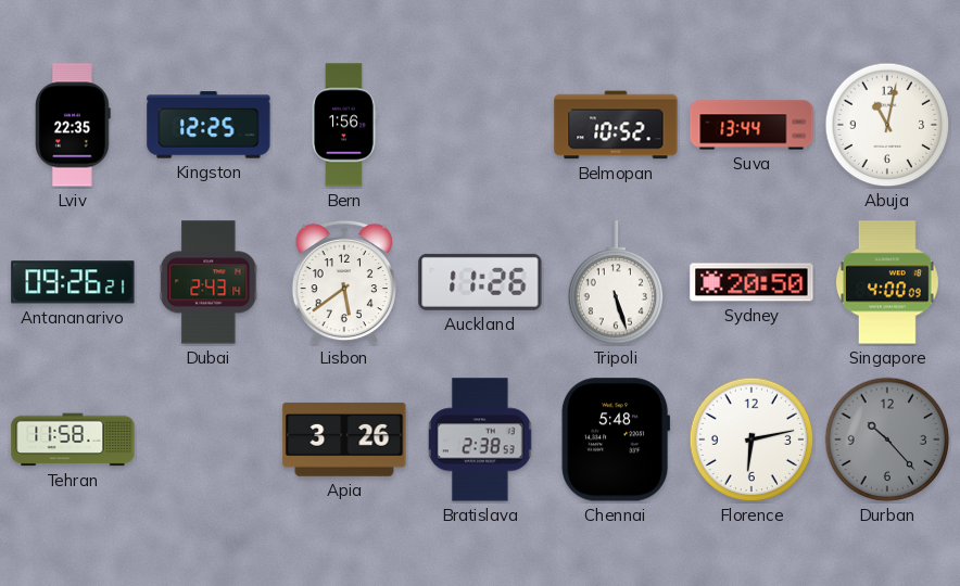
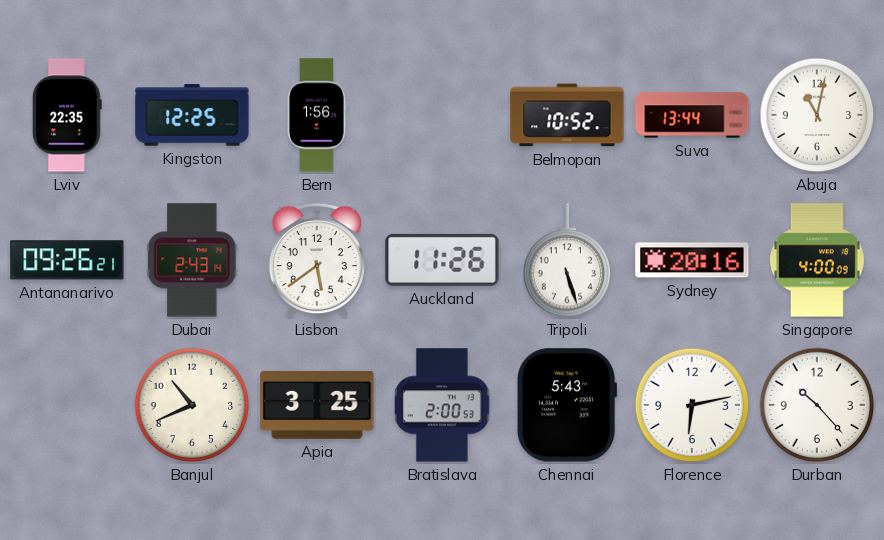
Sydney: 20:50 -> 20:16
Tehran: 11:58 -> none
Banjul: none -> 10:41
Apia: 3:26 -> 3:25
Bratislava: 2:38 -> 2:00
Chennai: 5:48 -> 5:43
Durban dial: grey -> white
